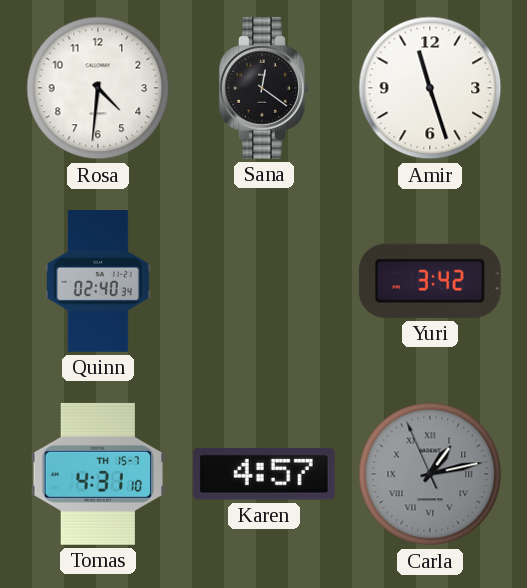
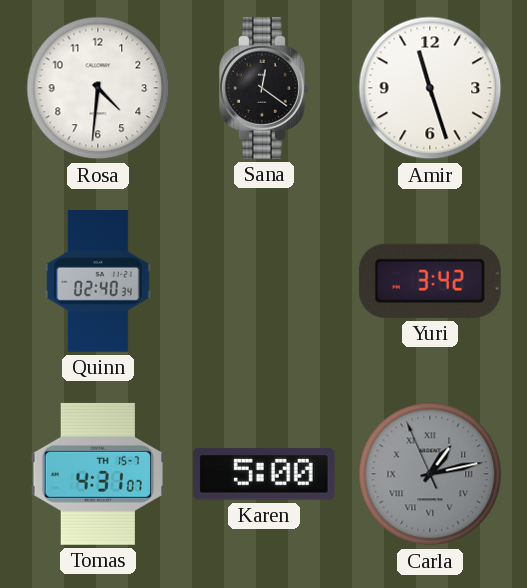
Tomas: 4:31:10 -> 4:31:07
Karen: 4:57 -> 5:00
